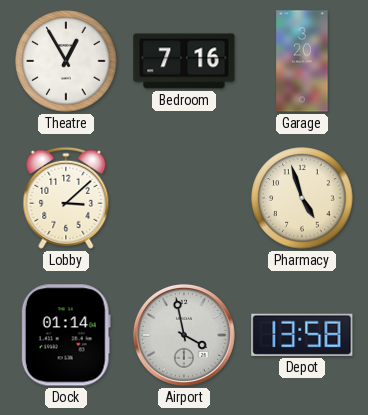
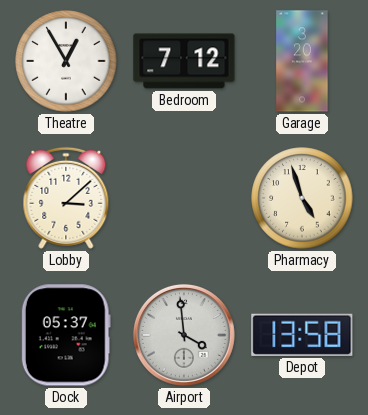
Bedroom: 7:16 -> 7:12
Dock: 01:14 -> 05:37
Airport: 3:58 -> 3:59
